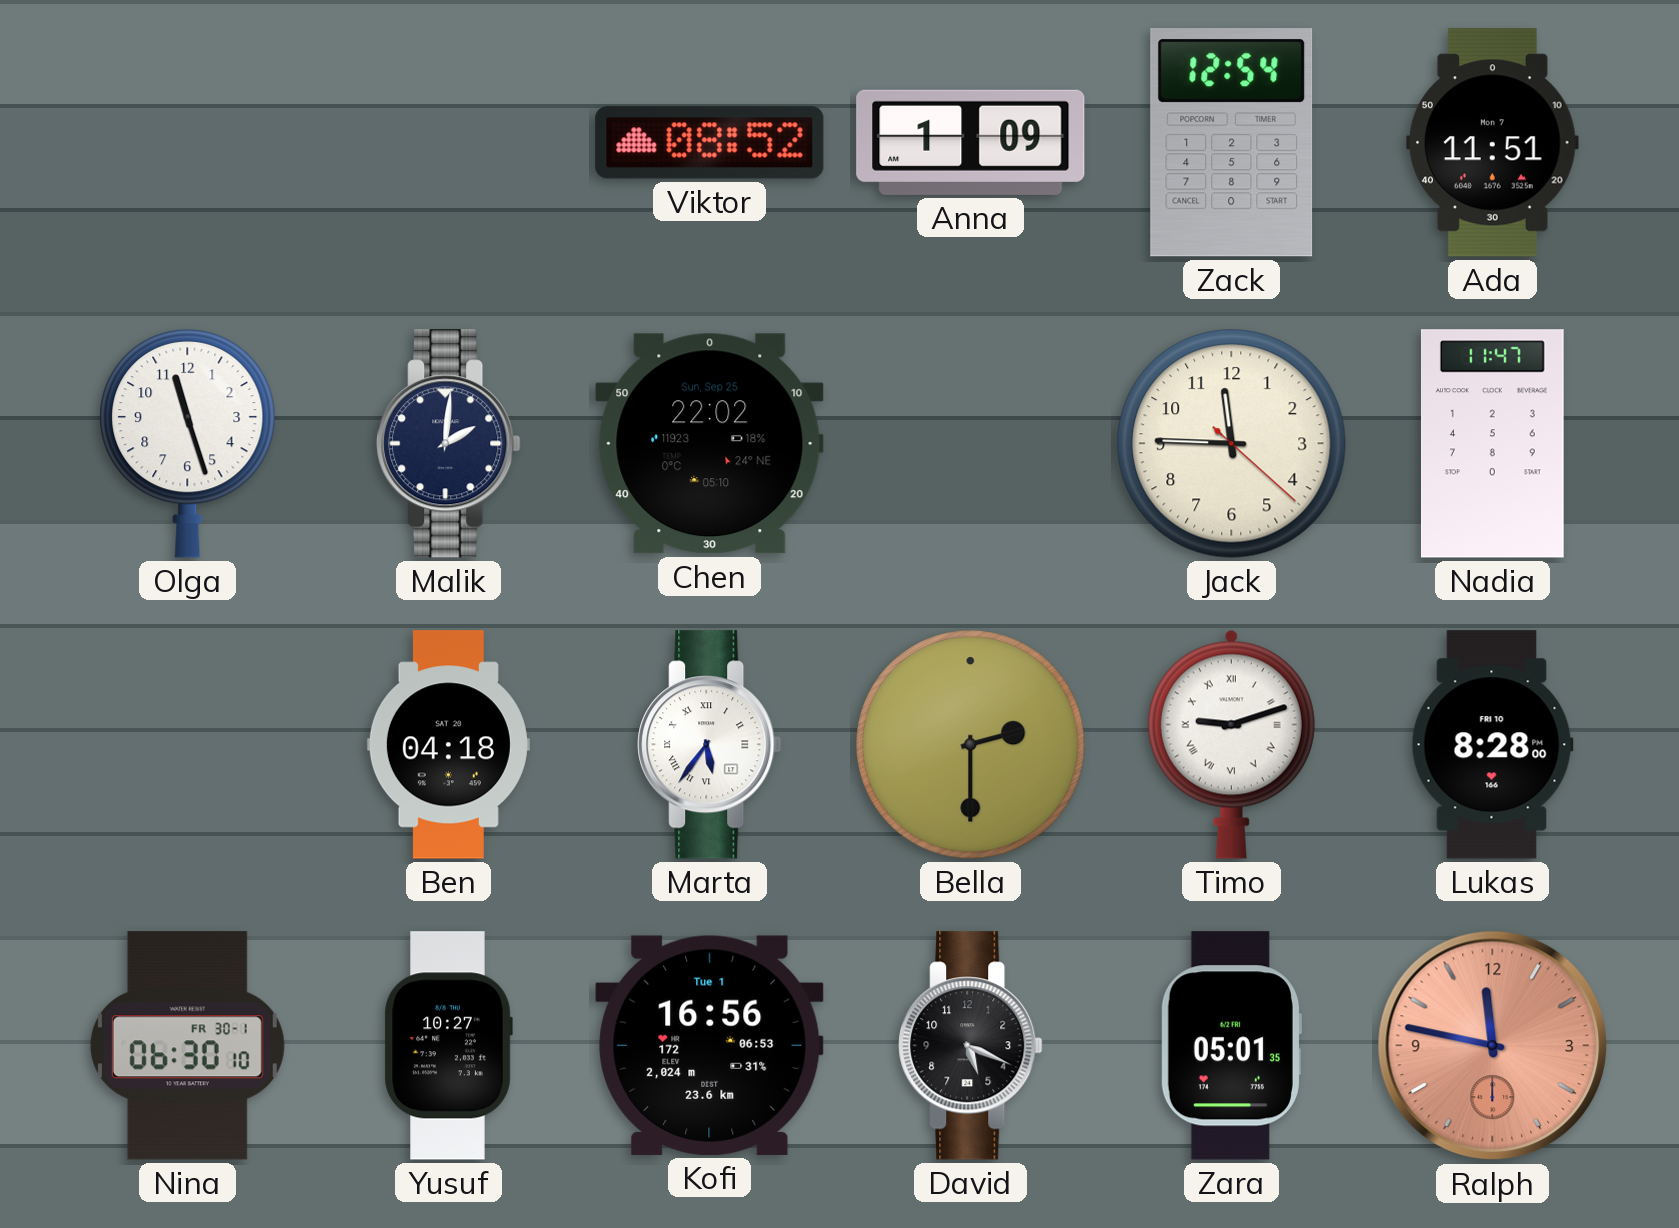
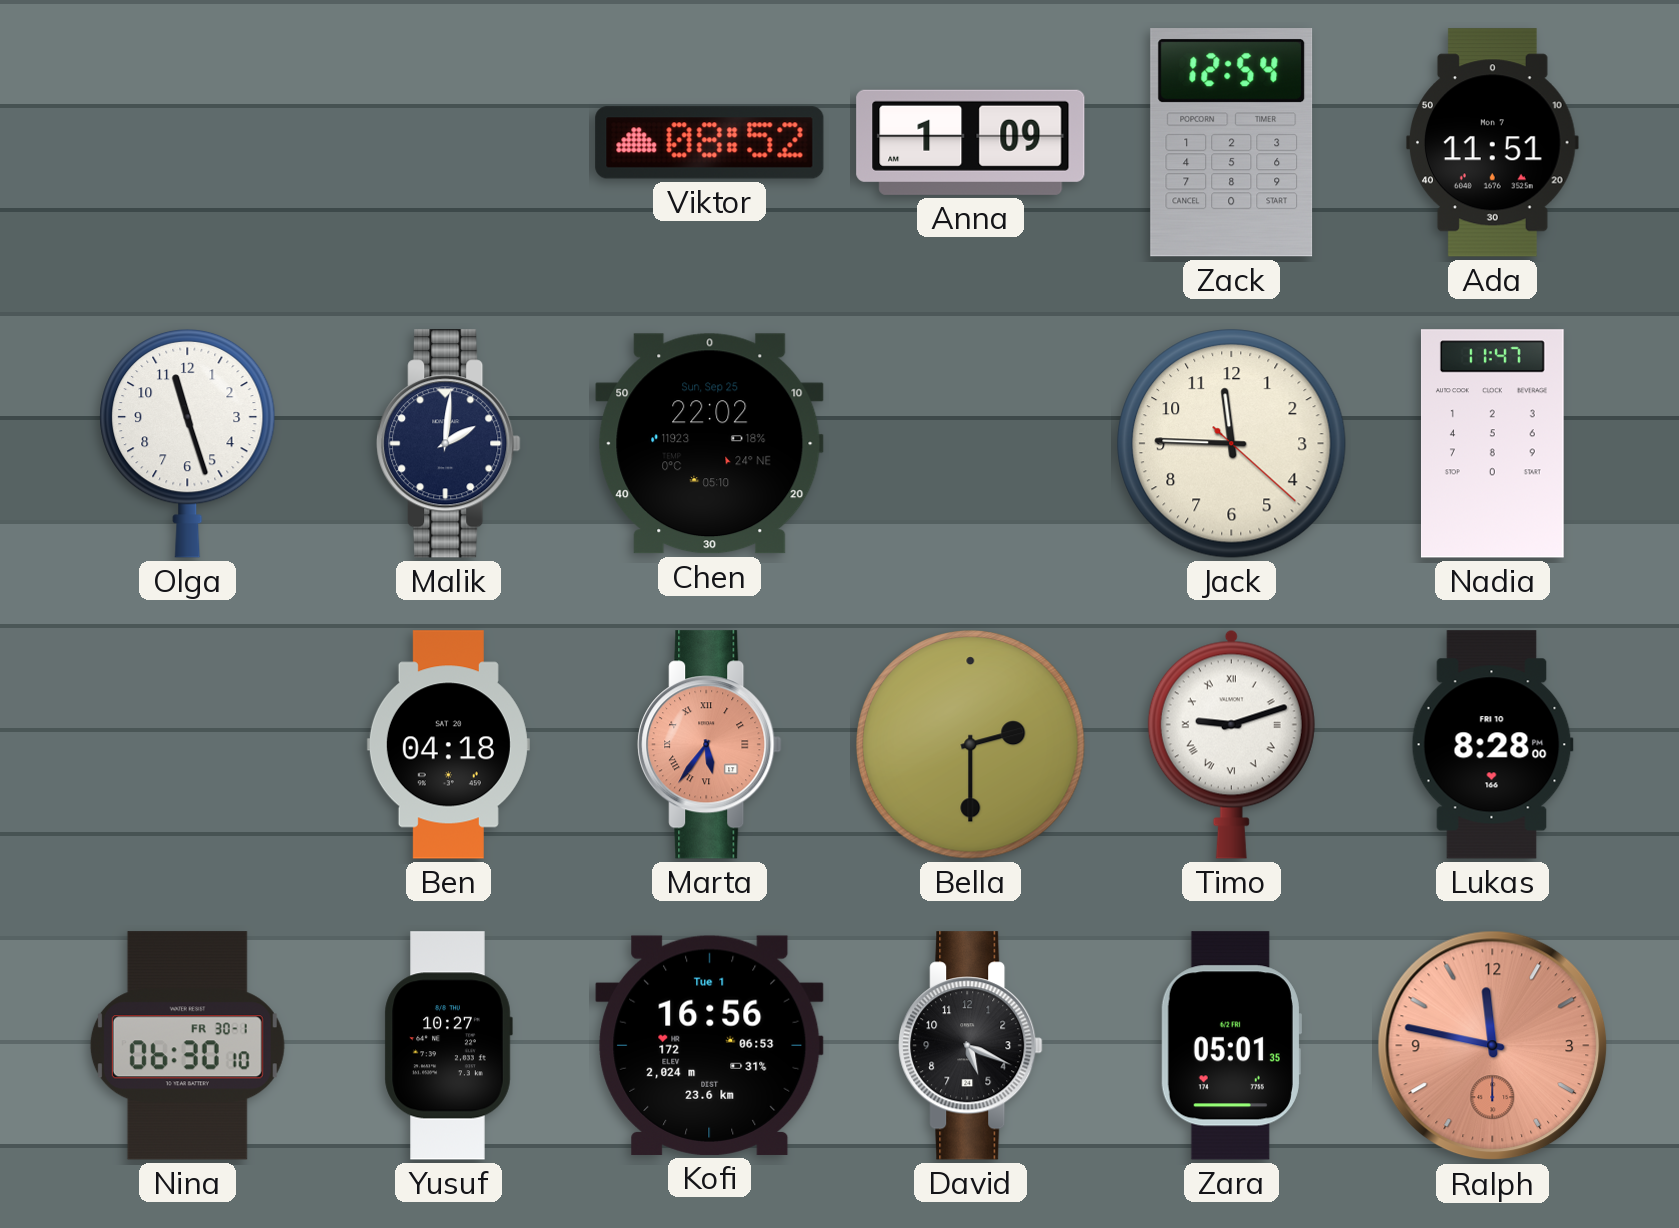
Marta dial: white -> salmon
